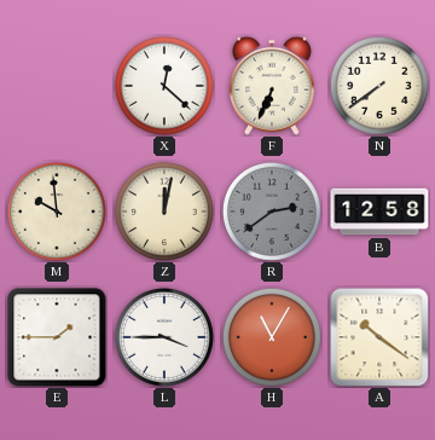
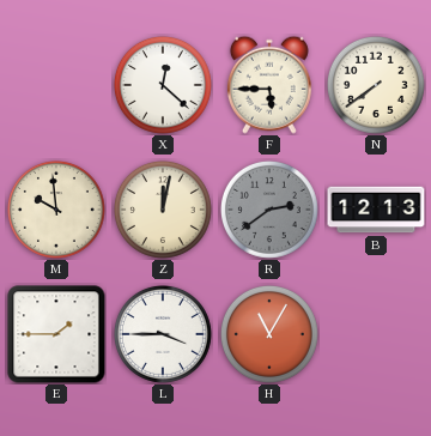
F: 6:34 -> 5:45
B: 12:58 -> 12:13
A: 10:21 -> none
